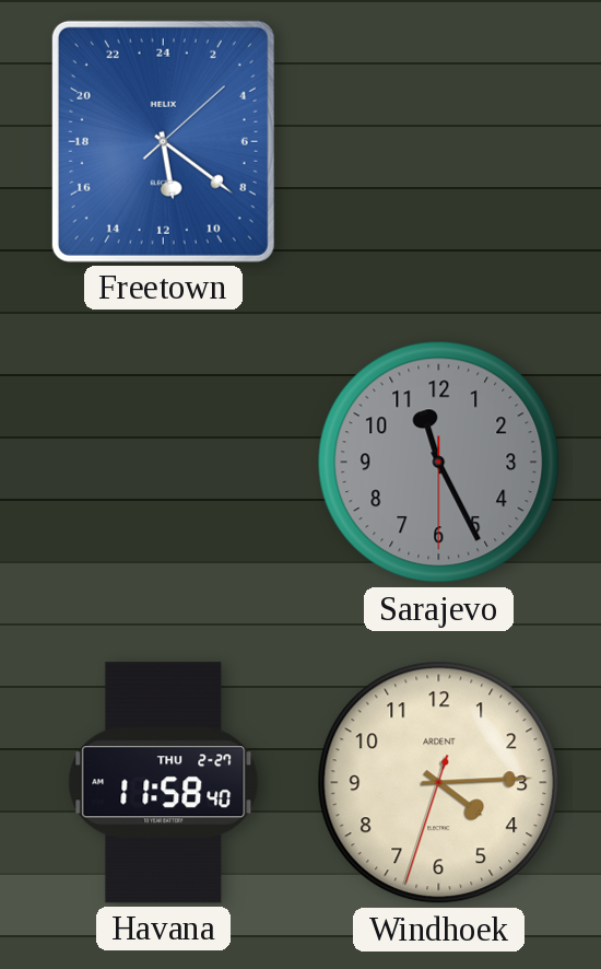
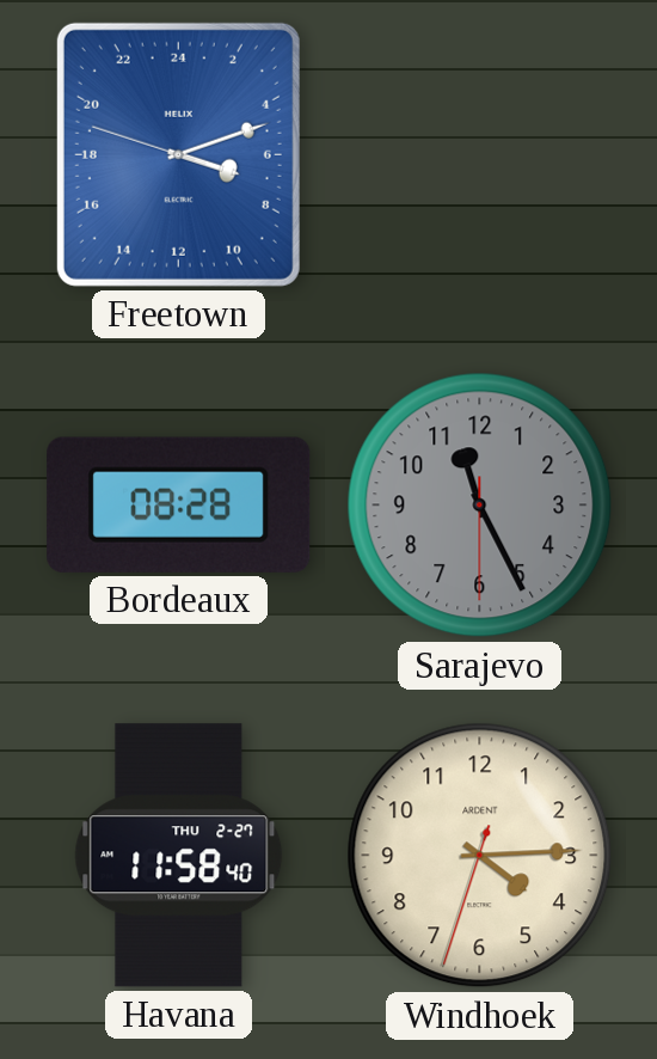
Freetown: 11:21 -> 7:11
Bordeaux: none -> 08:28
